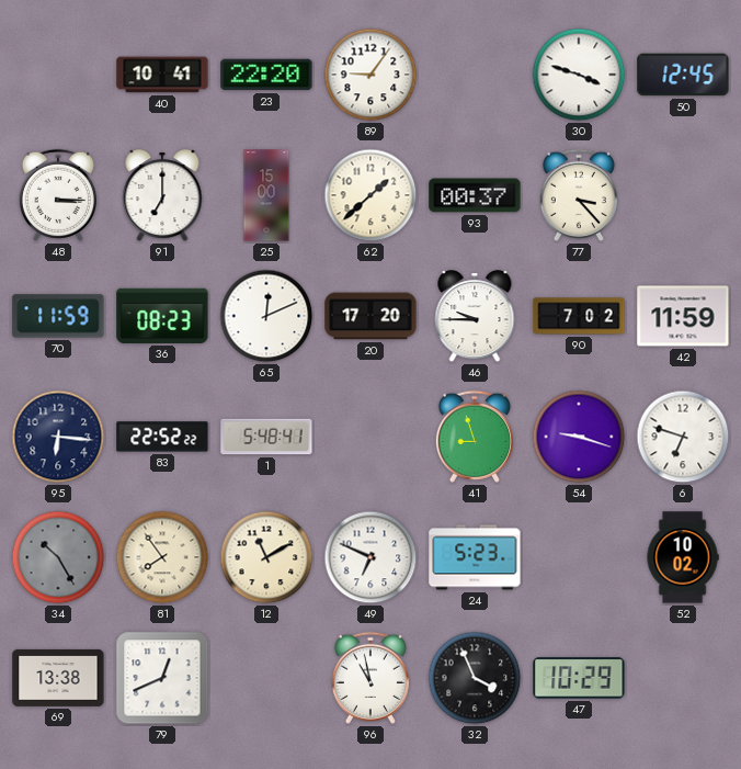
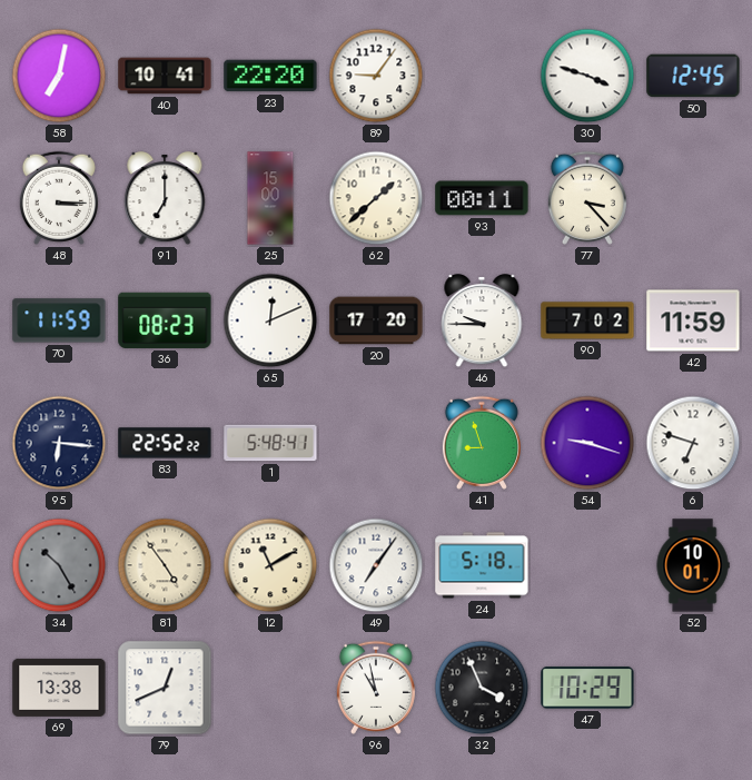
58: none -> 7:02
93: 00:37 -> 00:11
81: 7:54 -> 4:54
49: 6:49 -> 7:06
24: 5:23 -> 5:18
52: 10:02 -> 10:01
